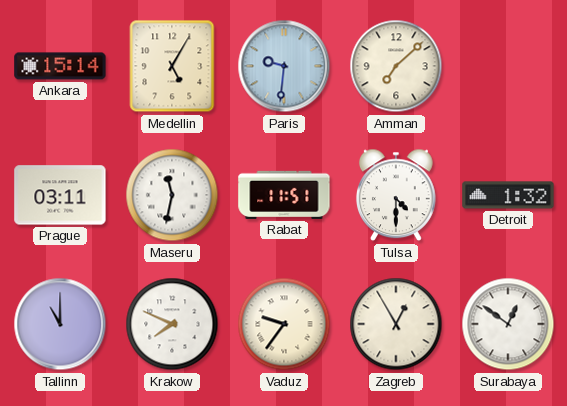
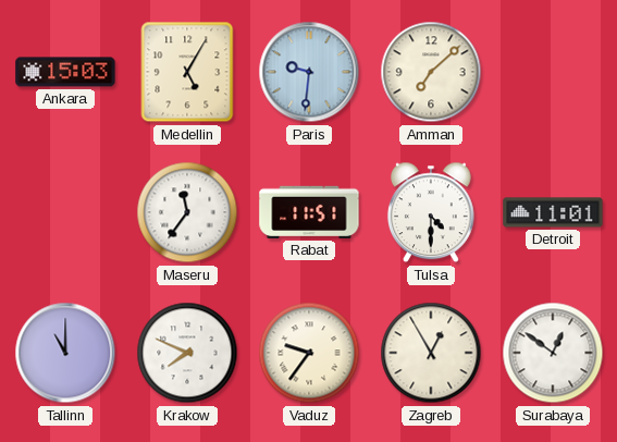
Ankara: 15:14 -> 15:03
Prague: 03:11 -> none
Maseru: 11:32 -> 11:36
Detroit: 1:32 -> 11:01
